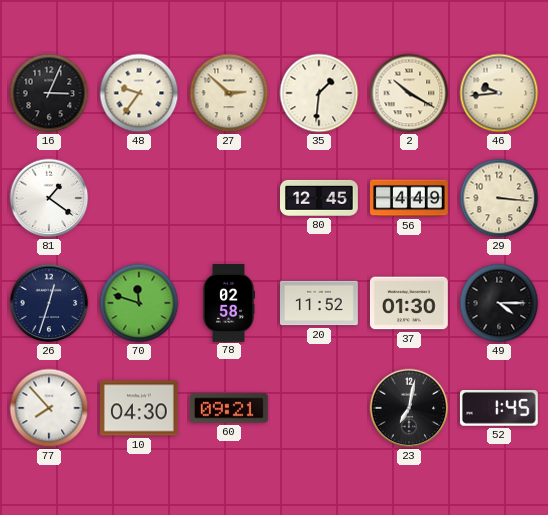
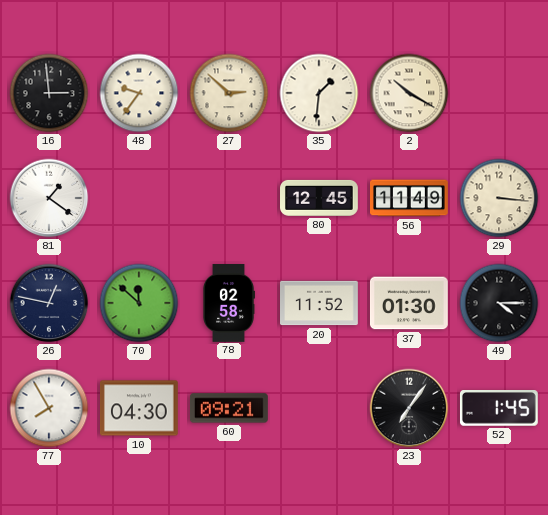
16: 3:04 -> 2:59
46: 9:44 -> none
56: 4:49 -> 11:49
26: 12:33 -> 12:47
70: 11:48 -> 11:52
77: 7:53 -> 7:55
23: 7:02 -> 7:06
